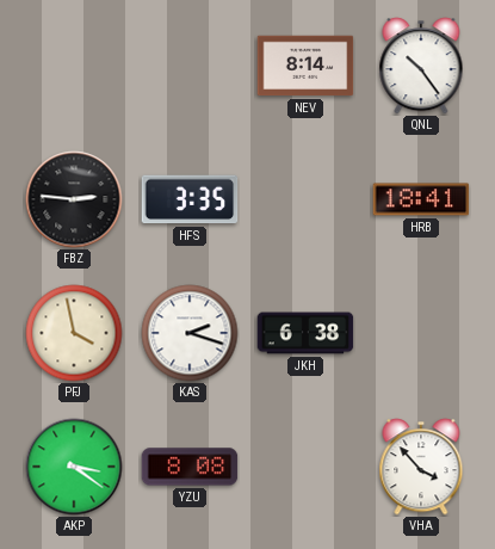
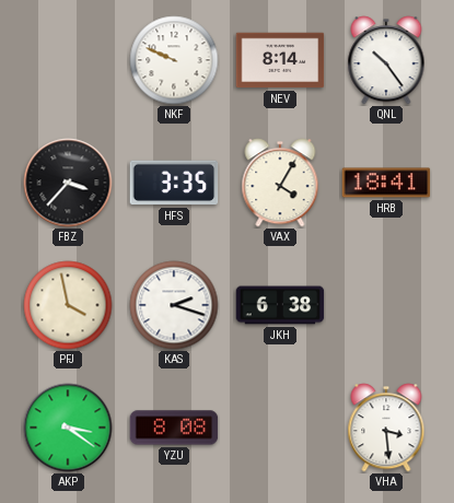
NKF: none -> 9:49
FBZ: 2:46 -> 3:37
VAX: none -> 4:05
VHA: 3:53 -> 3:29
